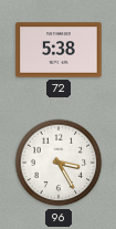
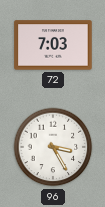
72: 5:38 -> 7:03
